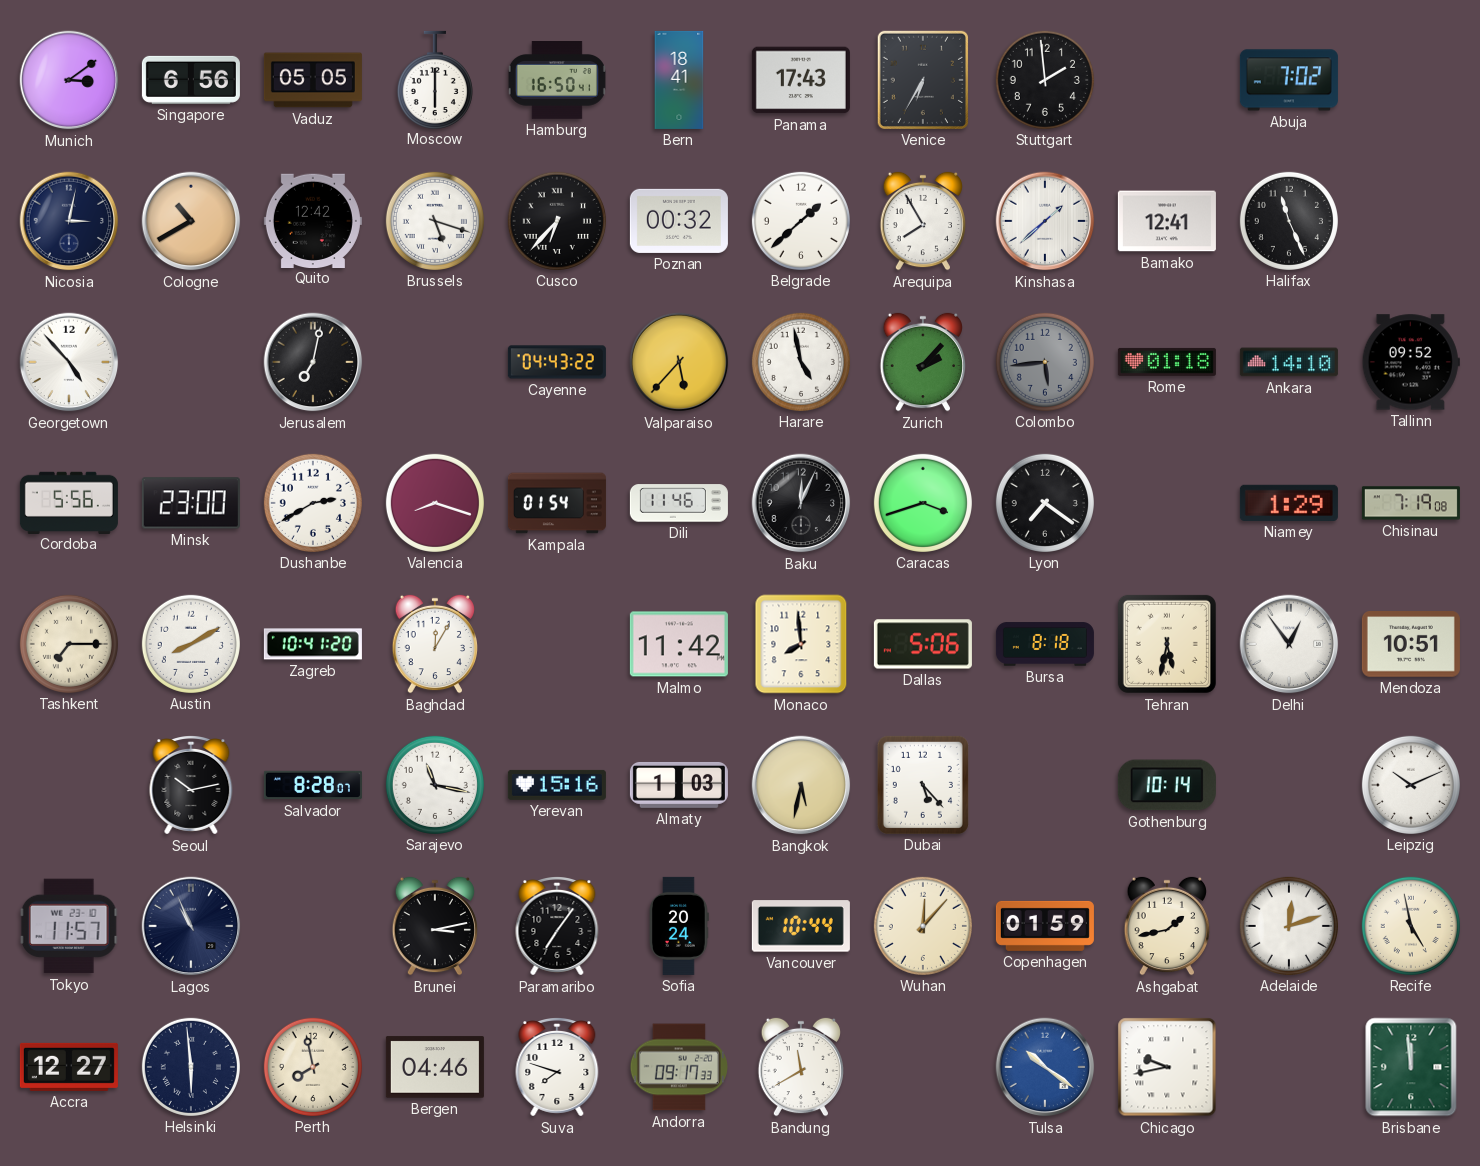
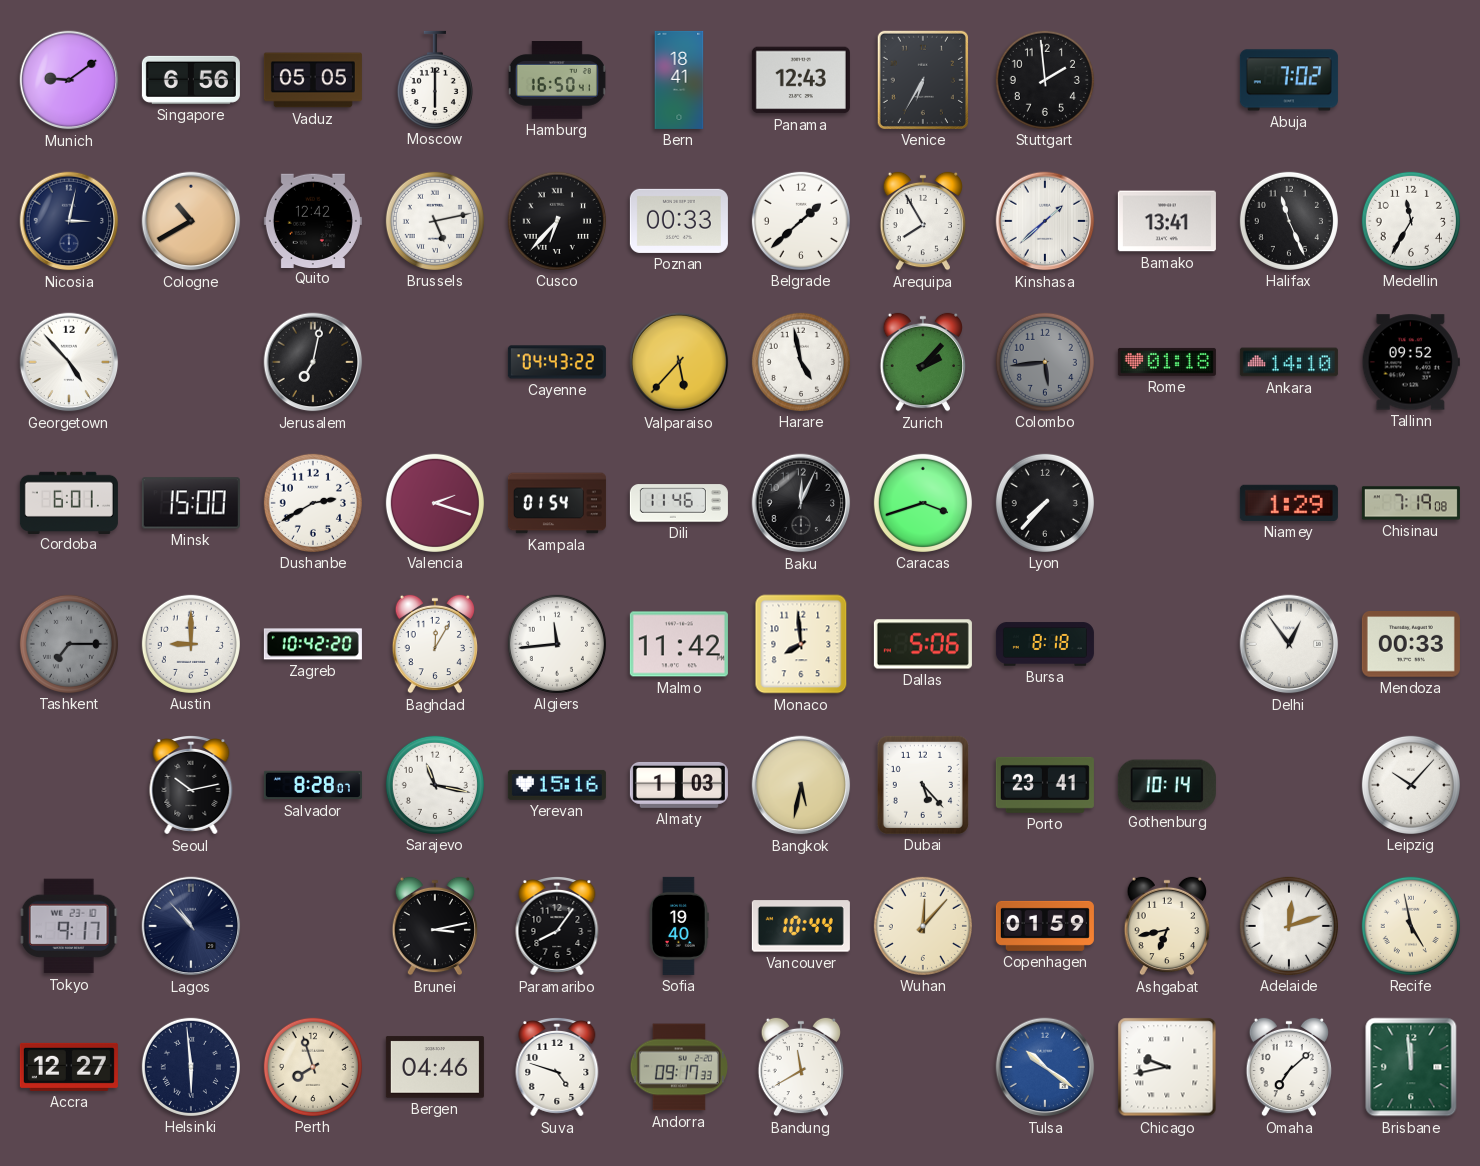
Munich: 3:09 -> 9:09
Panama: 17:43 -> 12:43
Brussels: 5:18 -> 5:13
Poznan: 00:32 -> 00:33
Bamako: 12:41 -> 13:41
Medellin: none -> 11:35
Cordoba: 5:56 -> 6:01
Minsk: 23:00 -> 15:00
Valencia: 8:18 -> 2:18
Lyon: 7:21 -> 7:37
Tashkent dial: cream -> grey
Austin: 8:10 -> 9:00
Zagreb: 10:41 -> 10:42
Algiers: none -> 11:44
Tehran: 5:32 -> none
Mendoza: 10:51 -> 00:33
Porto: none -> 23:41
Leipzig: 10:11 -> 10:07
Tokyo: 11:57 -> 9:17
Lagos: 10:56 -> 10:53
Paramaribo: 7:06 -> 8:06
Sofia: 20:24 -> 19:40
Ashgabat: 1:43 -> 6:43
Perth: 7:58 -> 7:57
Suva: 7:48 -> 4:48
Omaha: none -> 7:08
